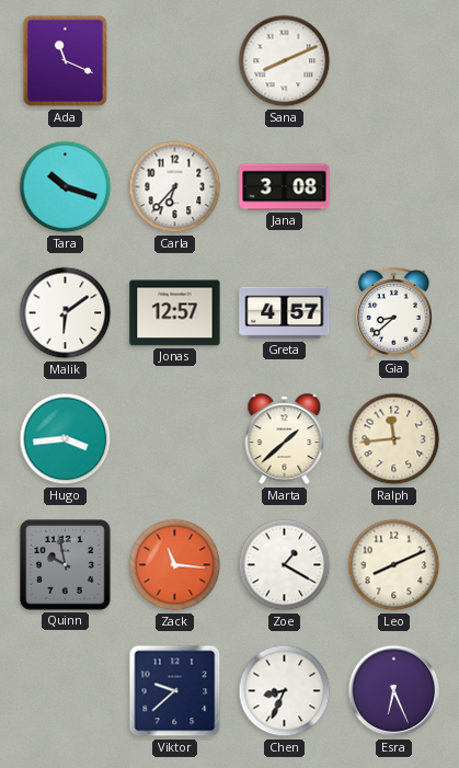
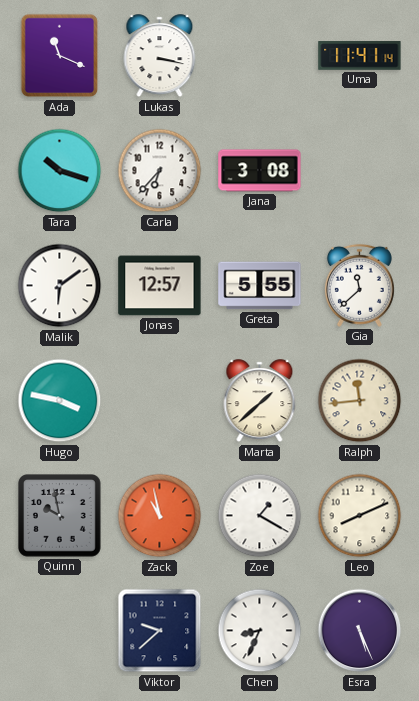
Lukas: none -> 3:17
Sana: 8:11 -> none
Uma: none -> 11:41
Greta: 4:57 -> 5:55
Gia: 8:38 -> 11:38
Hugo: 3:44 -> 3:47
Zack: 11:16 -> 10:58
Esra: 6:26 -> 5:26
